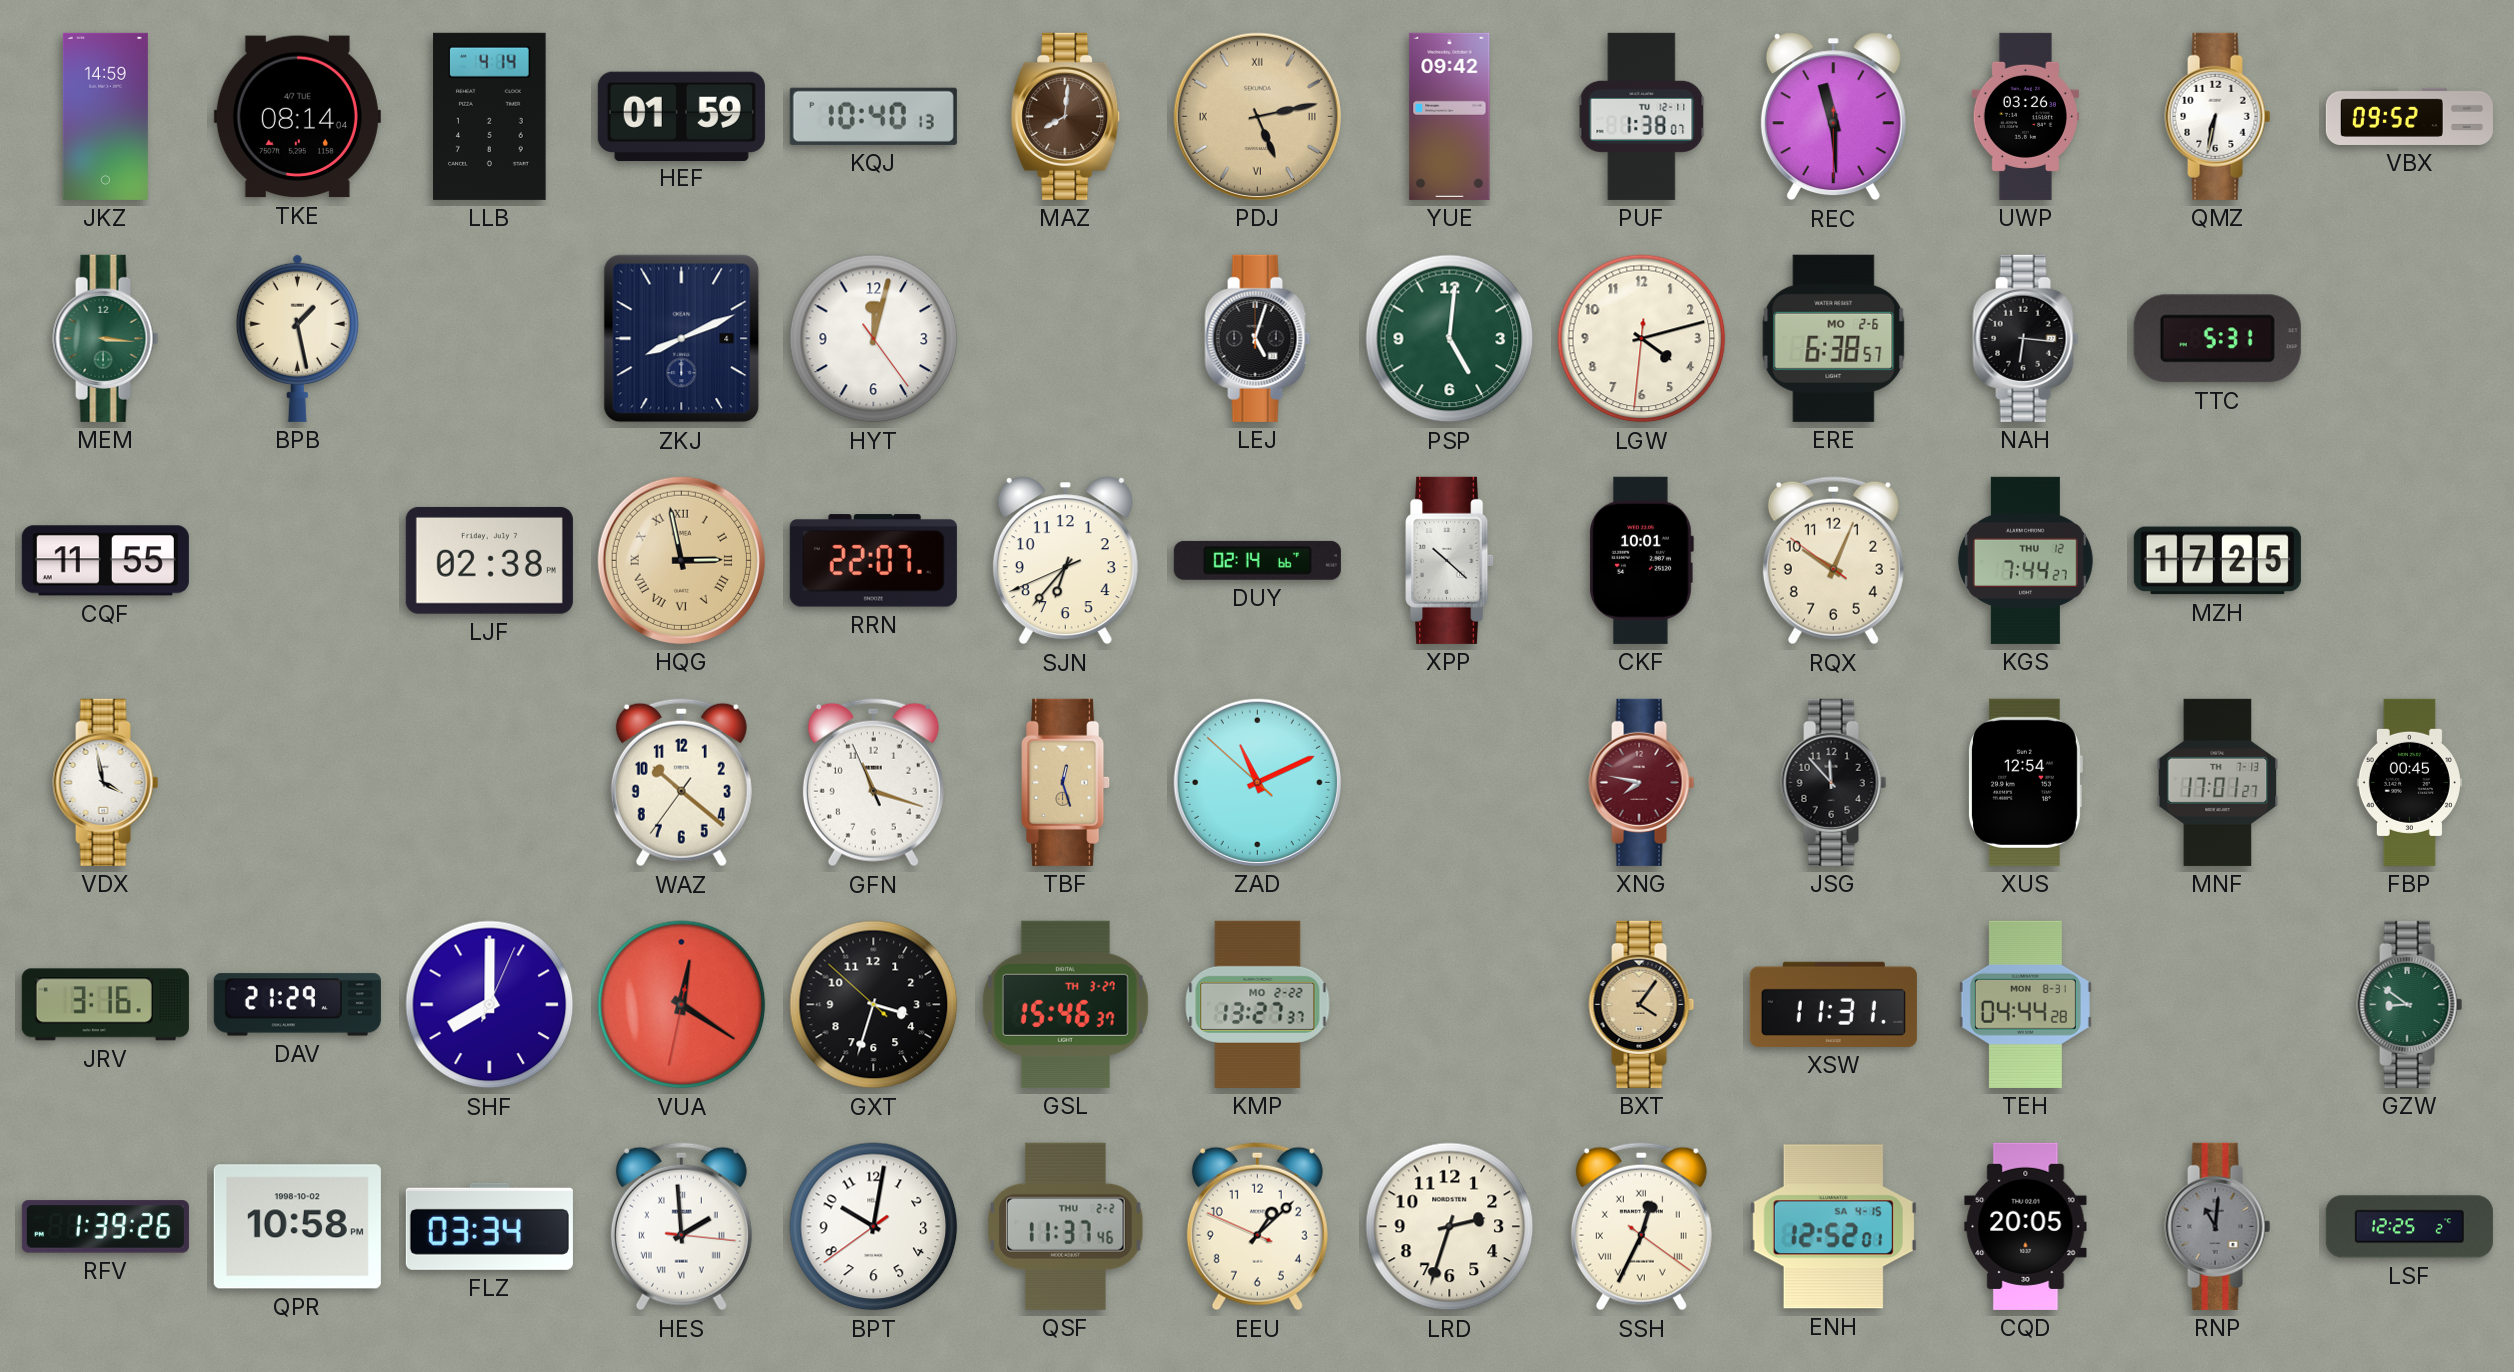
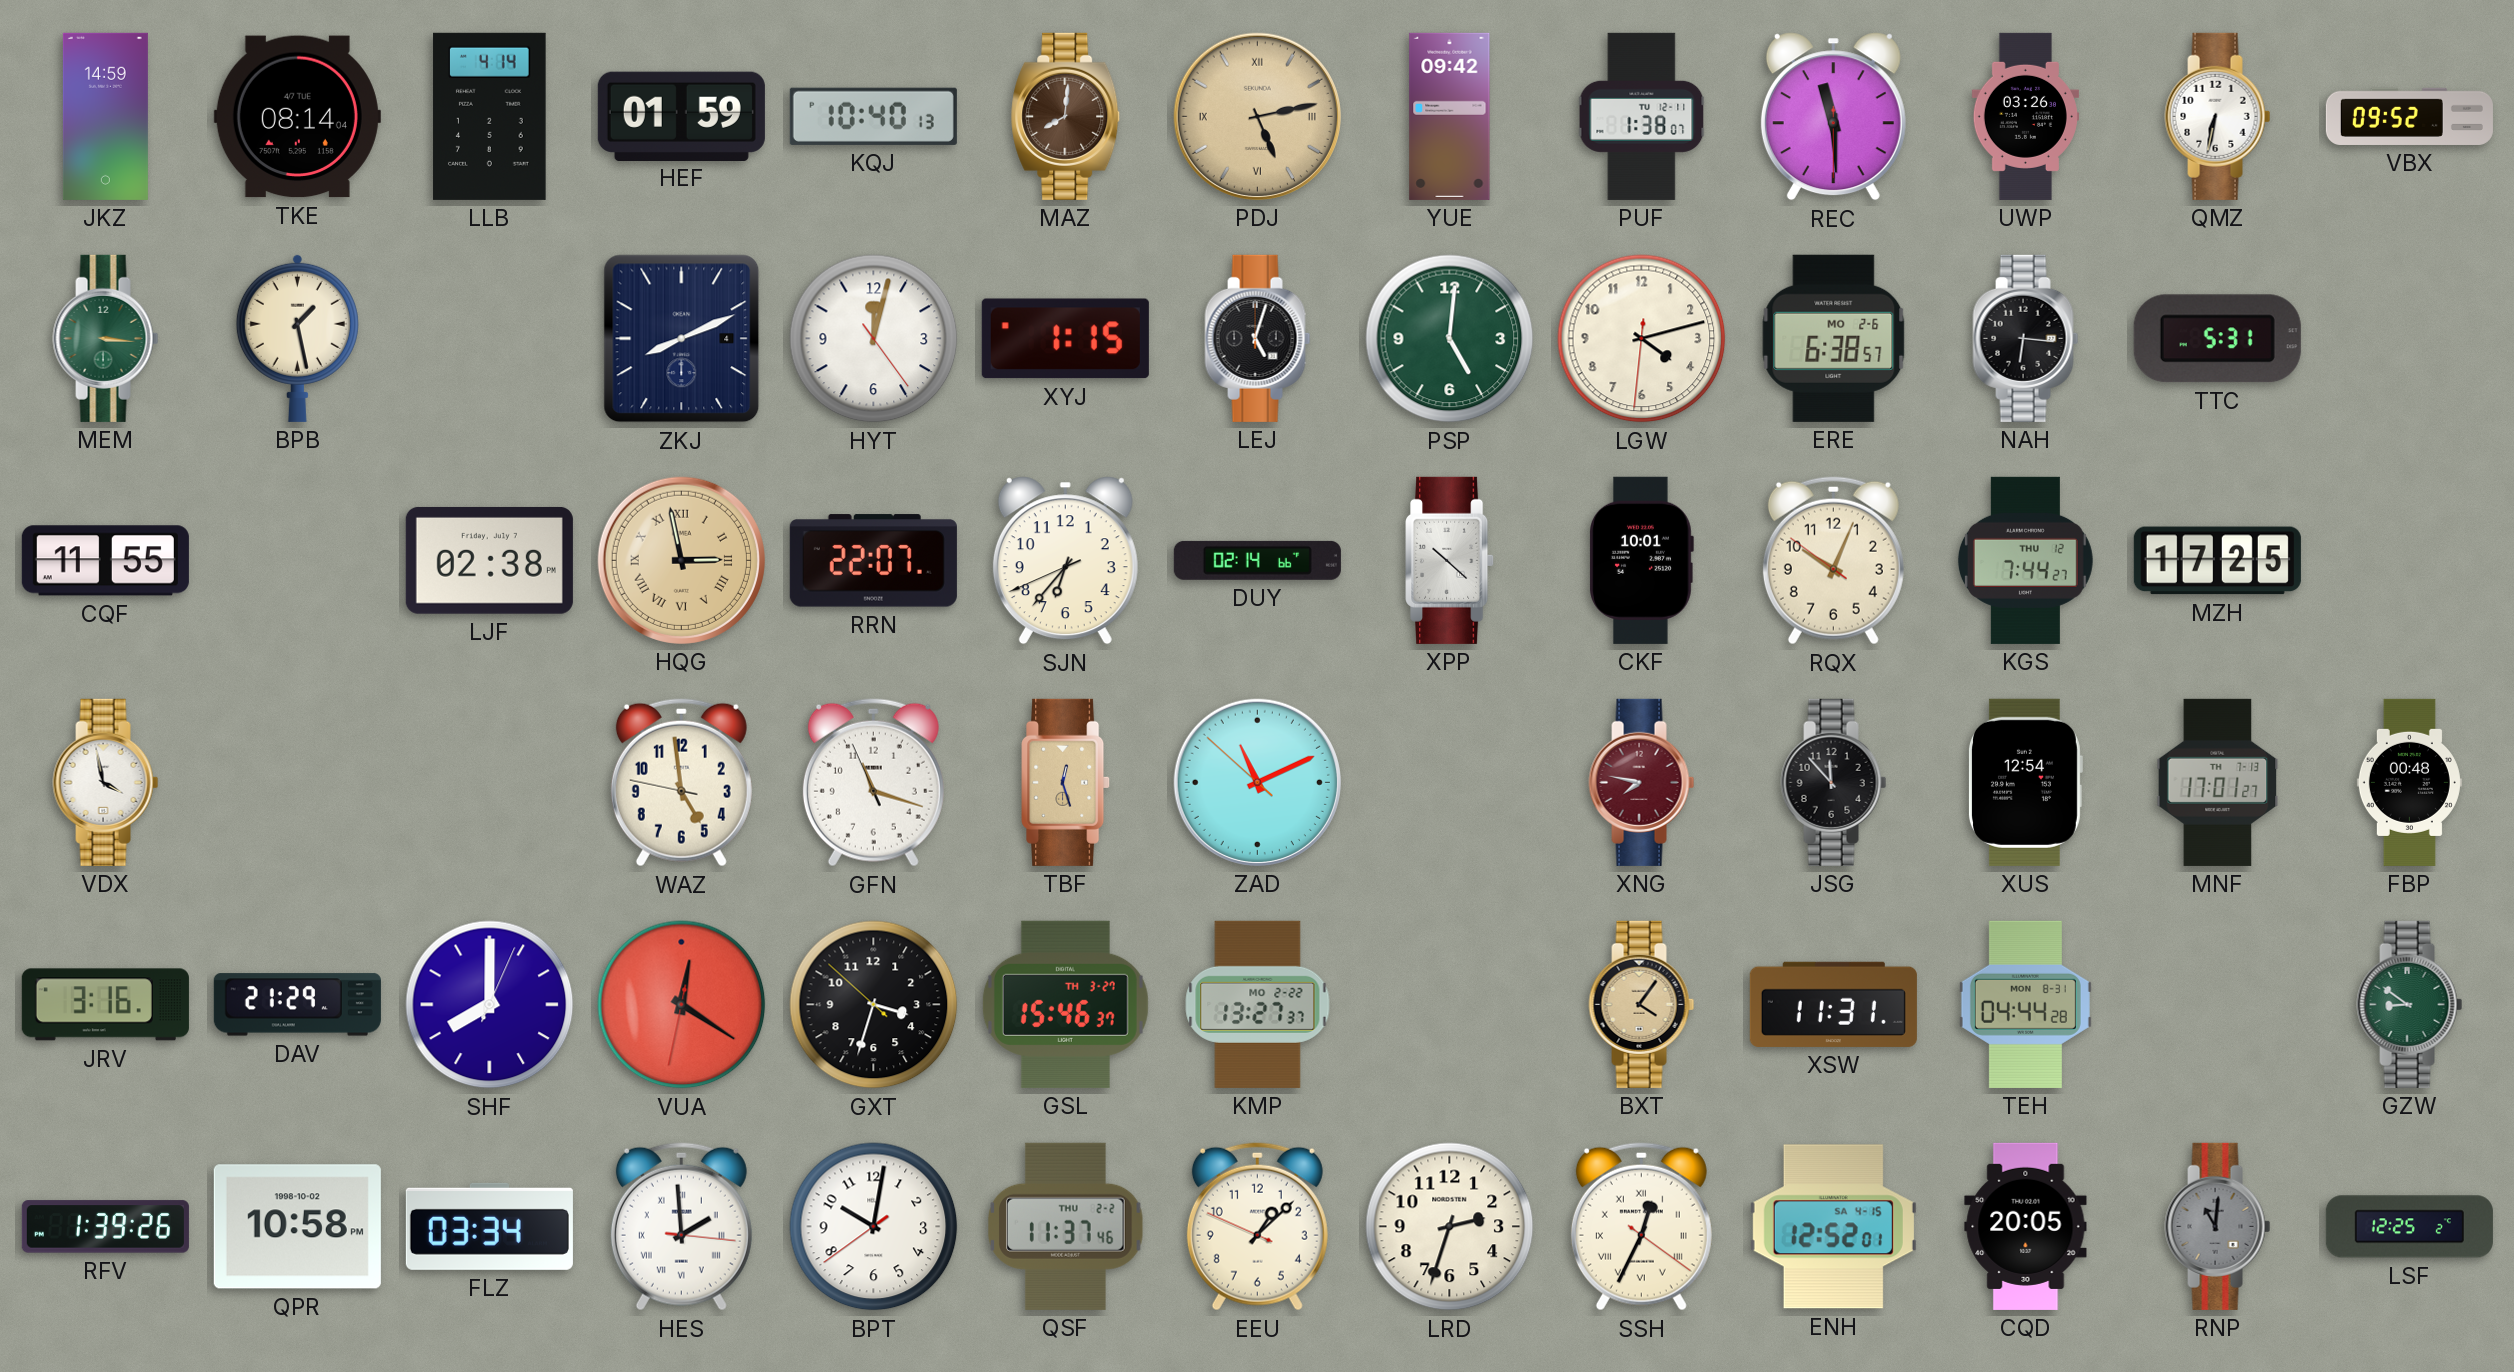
XYJ: none -> 1:15
WAZ: 10:21 -> 4:58
FBP: 00:45 -> 00:48
